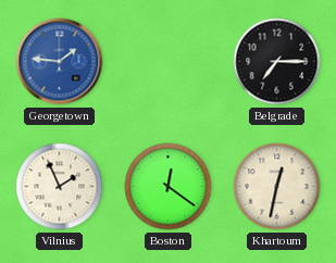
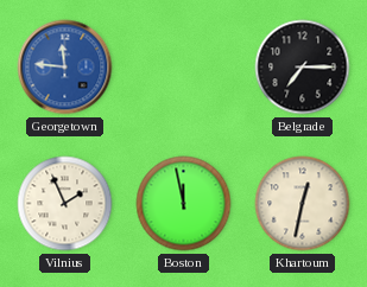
Georgetown: 1:46 -> 11:46
Boston: 12:21 -> 11:58
